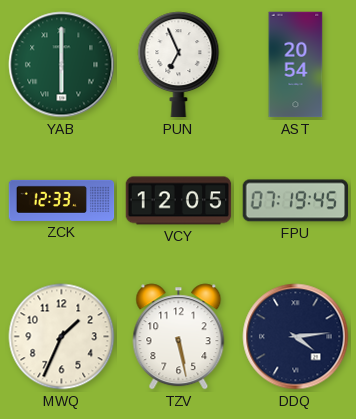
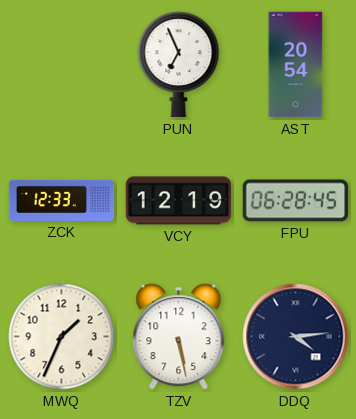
YAB: 6:00 -> none
VCY: 12:05 -> 12:19
FPU: 07:19 -> 06:28
